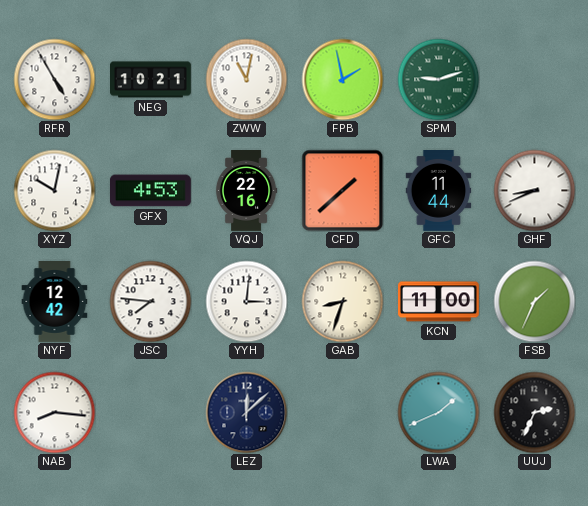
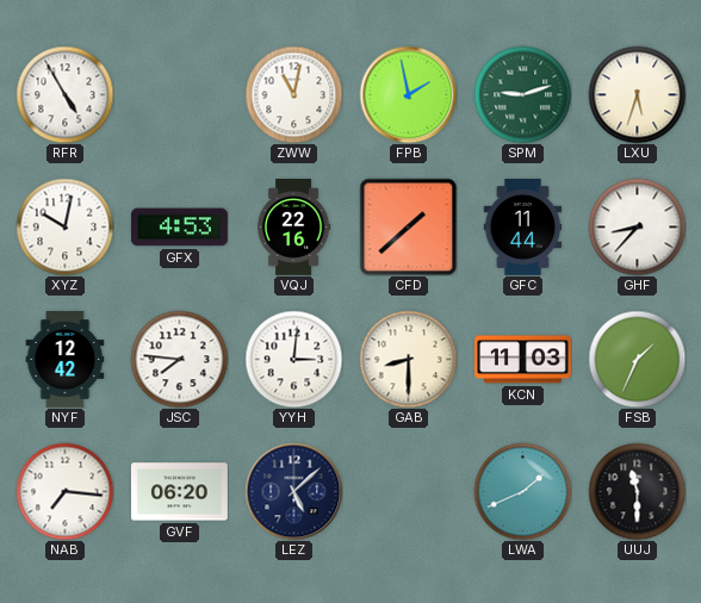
NEG: 10:21 -> none
LXU: none -> 5:33
GHF: 8:41 -> 8:37
GAB: 8:33 -> 8:30
KCN: 11:00 -> 11:03
NAB: 8:16 -> 7:16
GVF: none -> 06:20
LEZ: 12:08 -> 5:08
UUJ: 2:34 -> 11:30
